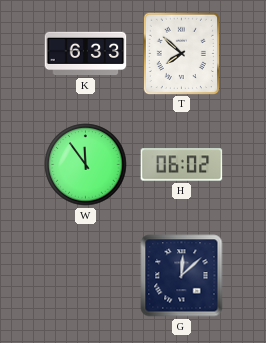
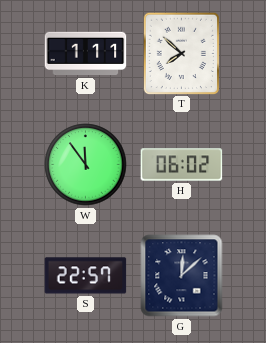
K: 6:33 -> 1:11
S: none -> 22:57
